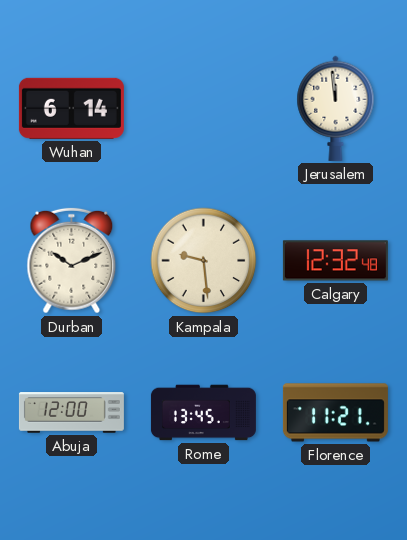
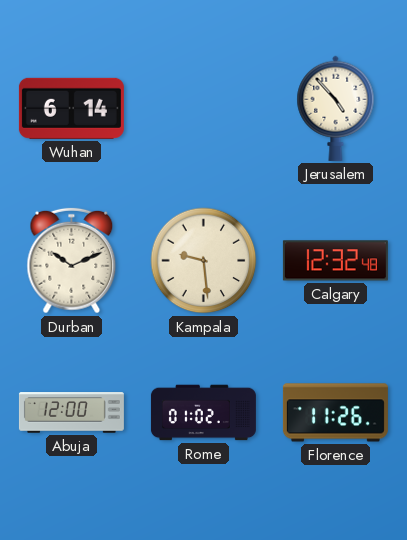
Jerusalem: 11:59 -> 4:53
Rome: 13:45 -> 01:02
Florence: 11:21 -> 11:26
